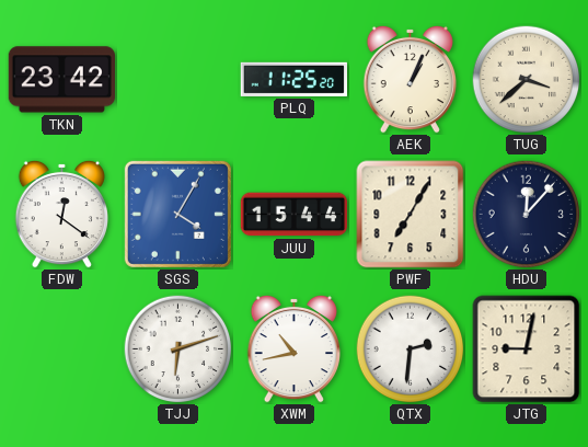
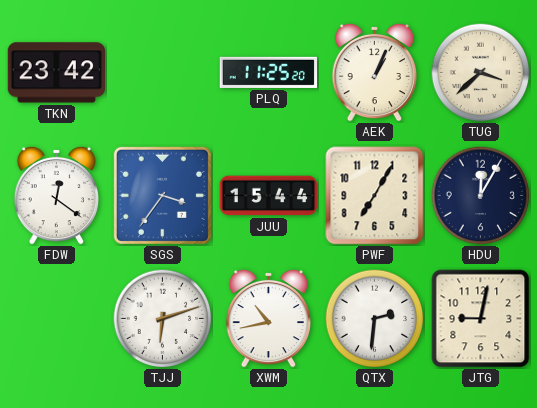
SGS: 4:05 -> 3:36
HDU: 12:07 -> 12:05
